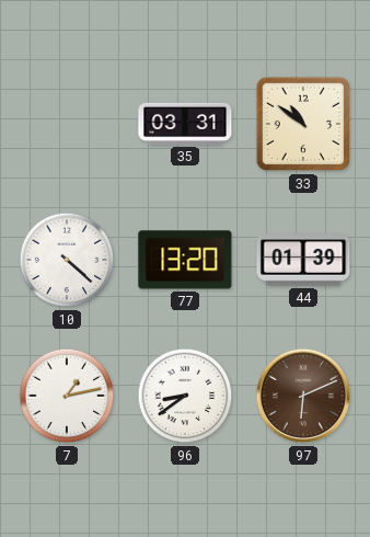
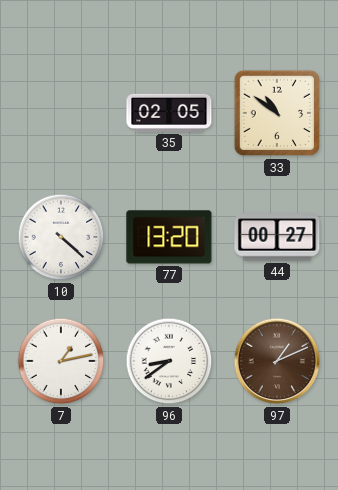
35: 03:31 -> 02:05
44: 01:39 -> 00:27
97: 6:11 -> 1:11
